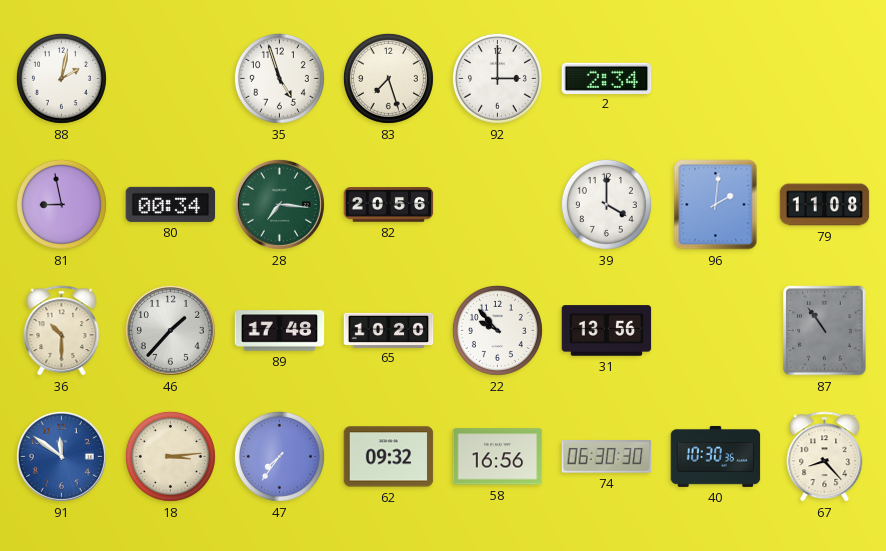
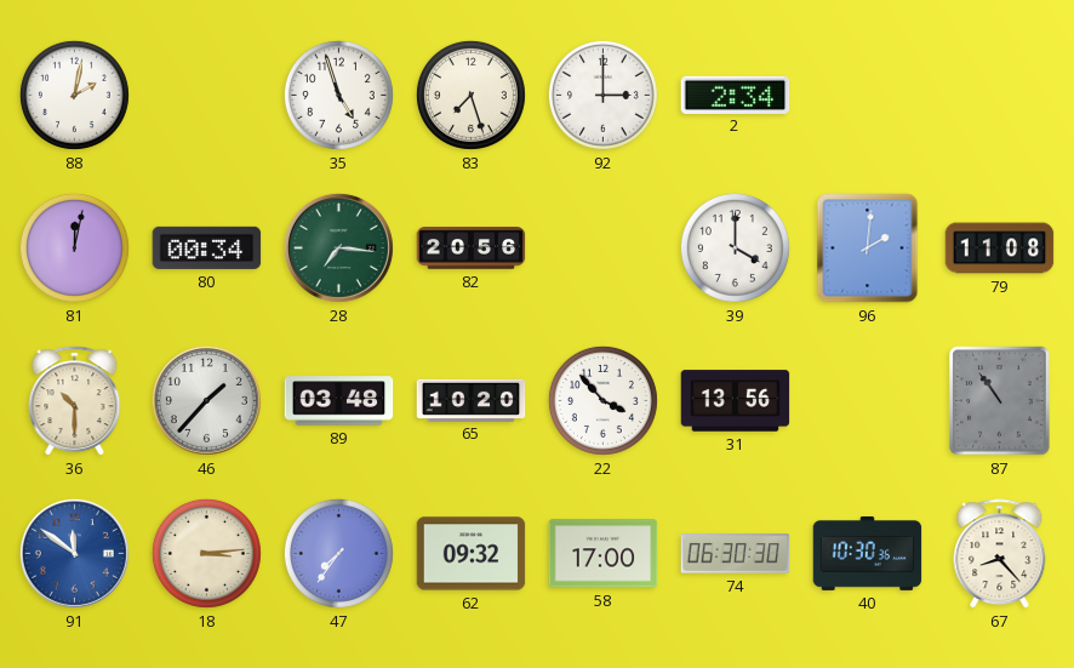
81: 8:58 -> 12:02
89: 17:48 -> 03:48
22: 9:53 -> 3:53
58: 16:56 -> 17:00
